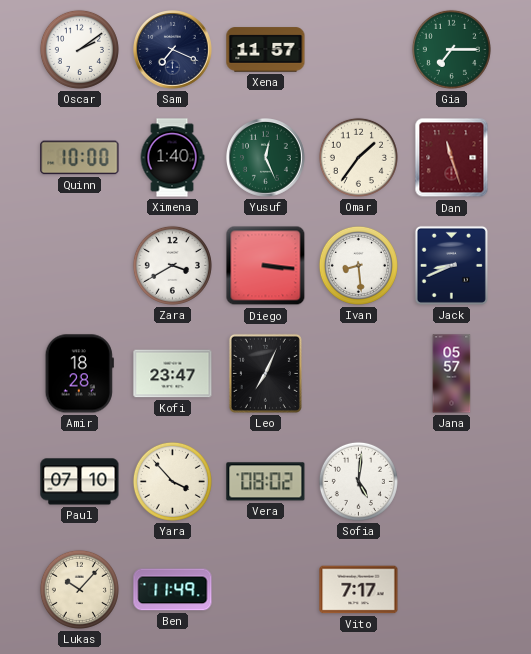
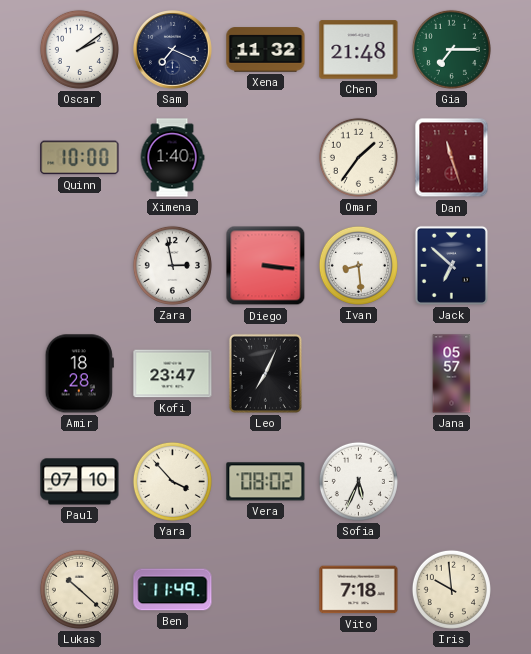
Xena: 11:57 -> 11:32
Chen: none -> 21:48
Yusuf: 12:26 -> none
Zara: 3:40 -> 2:58
Jack: 8:41 -> 6:52
Sofia: 5:01 -> 5:34
Lukas: 10:07 -> 10:22
Vito: 7:17 -> 7:18
Iris: none -> 9:59
